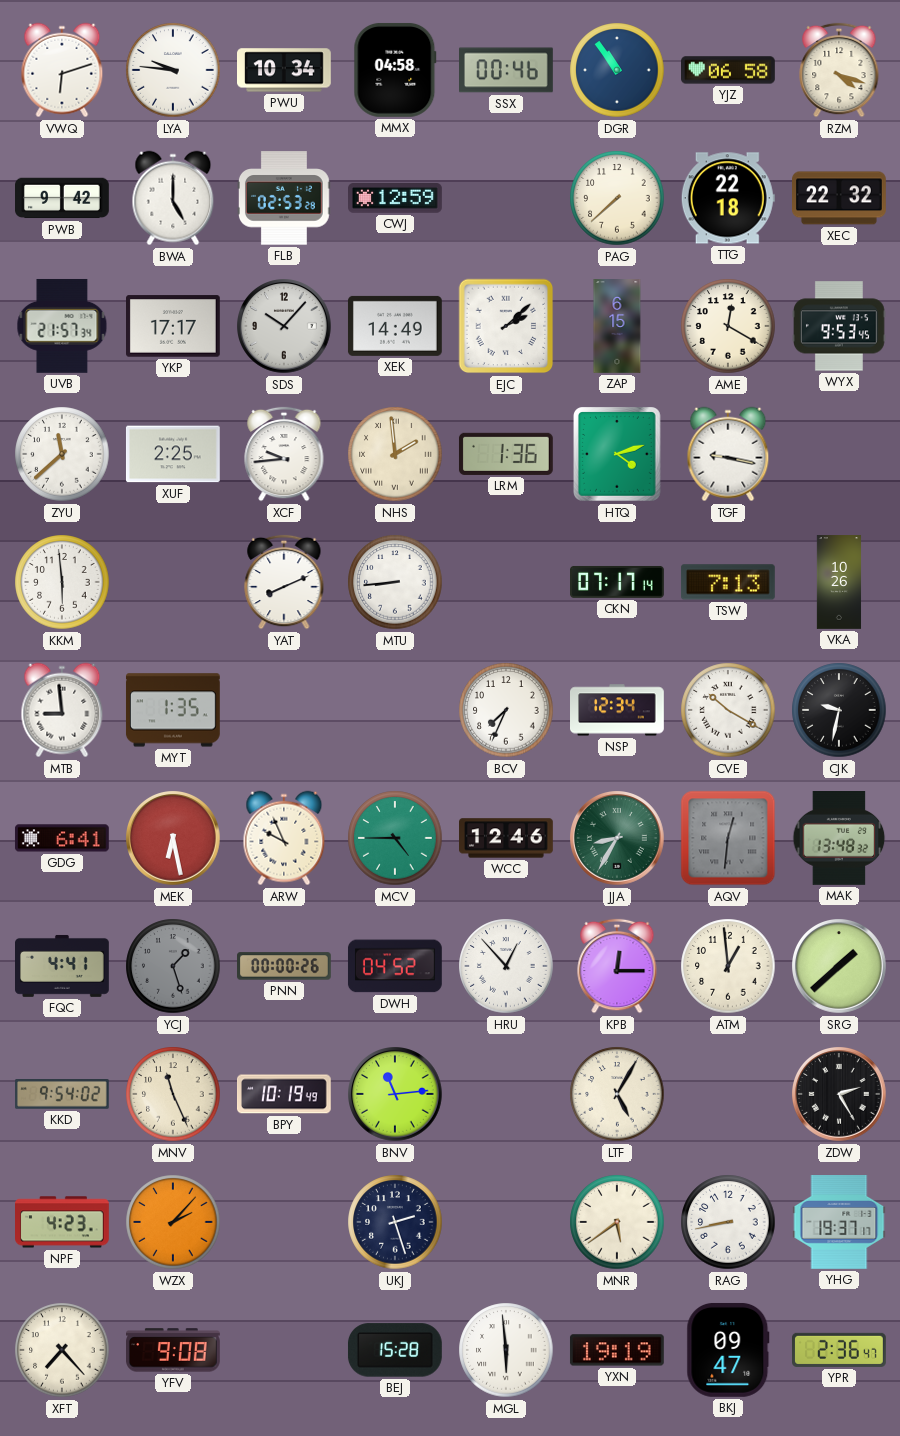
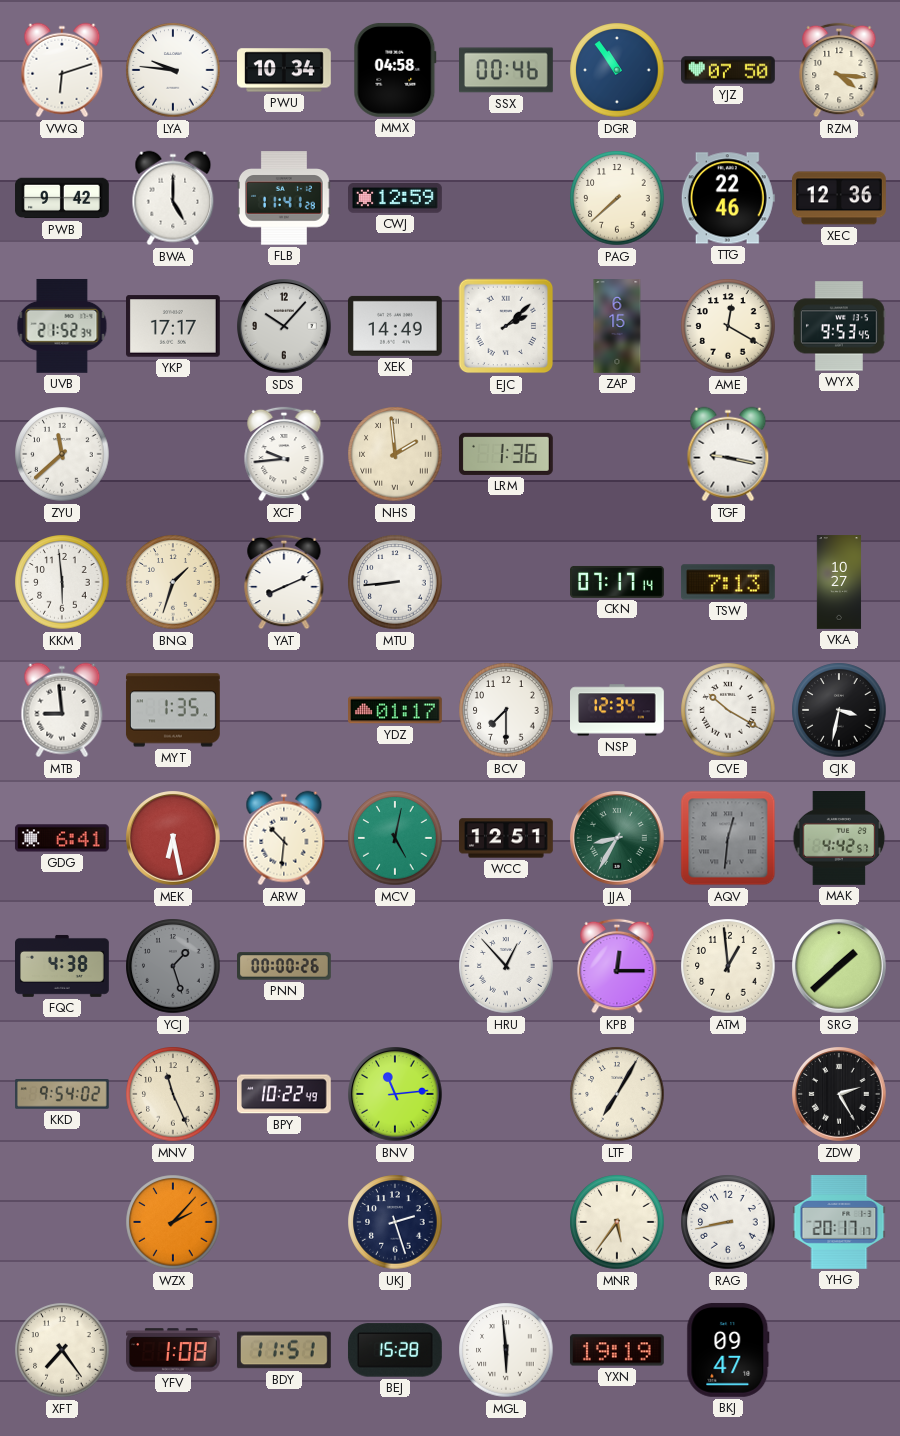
YJZ: 06:58 -> 07:50
RZM: 4:18 -> 4:16
FLB: 02:53 -> 11:41
TTG: 22:18 -> 22:46
XEC: 22:32 -> 12:36
UVB: 21:57 -> 21:52
XUF: 2:25 -> none
HTQ: 4:12 -> none
BNQ: none -> 1:33
VKA: 10:26 -> 10:27
YDZ: none -> 01:17
BCV: 7:34 -> 7:30
CJK: 9:32 -> 3:32
ARW: 9:56 -> 10:31
MCV: 4:45 -> 5:02
WCC: 12:46 -> 12:51
MAK: 13:48 -> 4:42
FQC: 4:41 -> 4:38
DWH: 04:52 -> none
BPY: 10:19 -> 10:22
LTF: 5:05 -> 7:05
NPF: 4:23 -> none
MNR: 5:39 -> 5:36
YHG: 19:37 -> 20:17
XFT: 7:23 -> 7:24
YFV: 9:08 -> 1:08
BDY: none -> 11:51
YPR: 2:36 -> none
